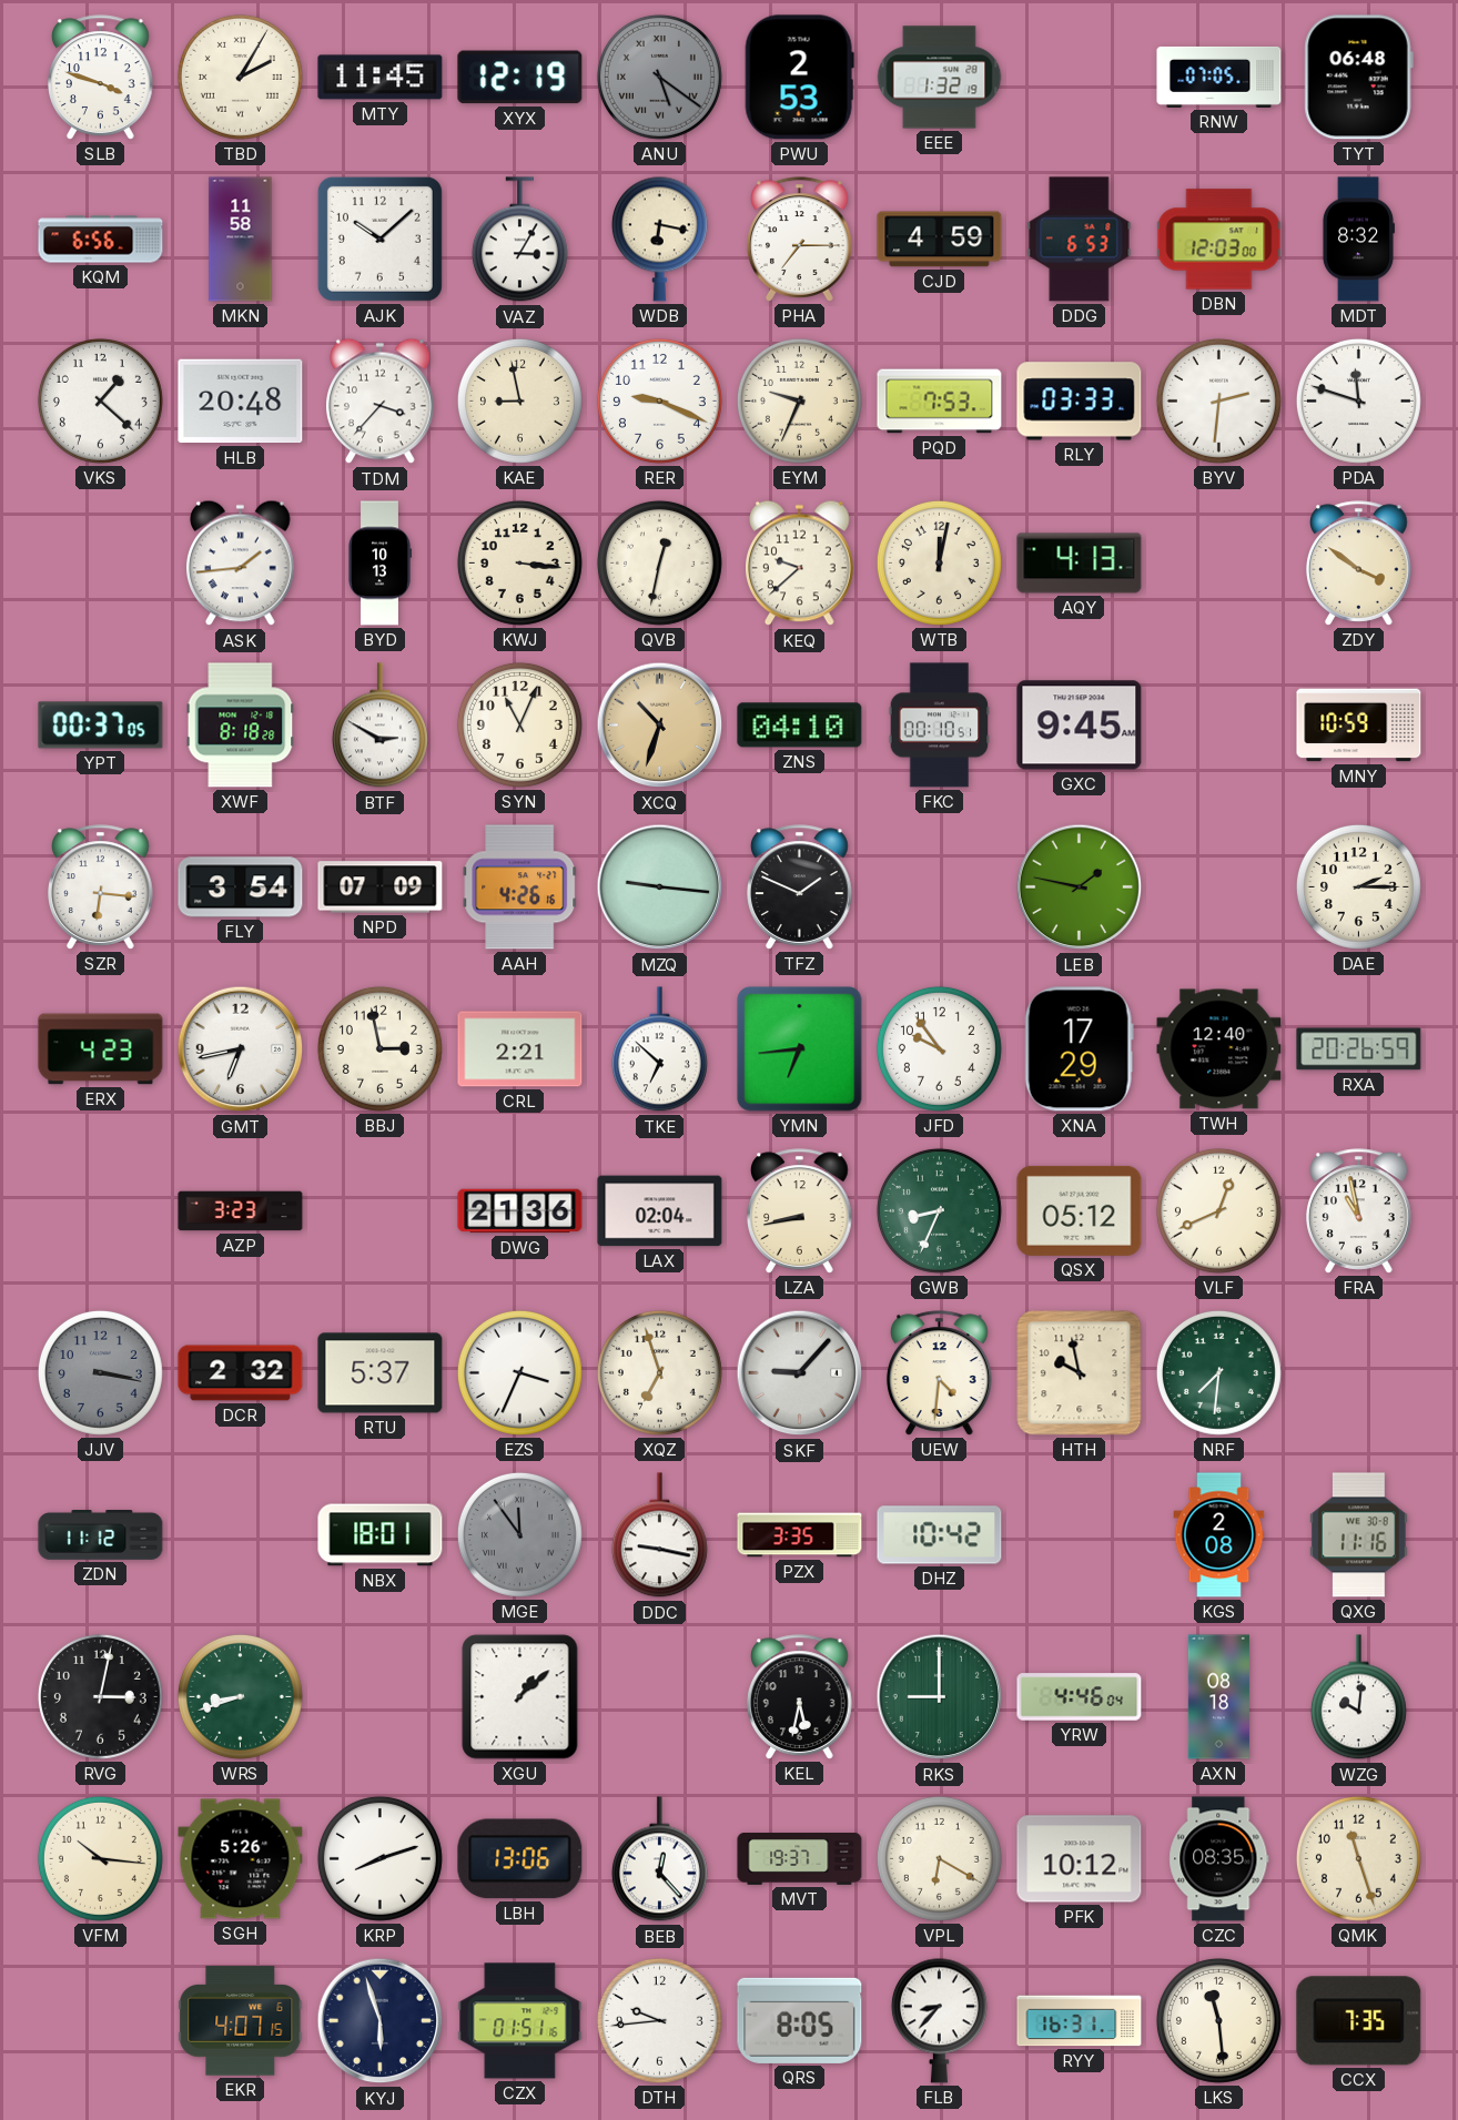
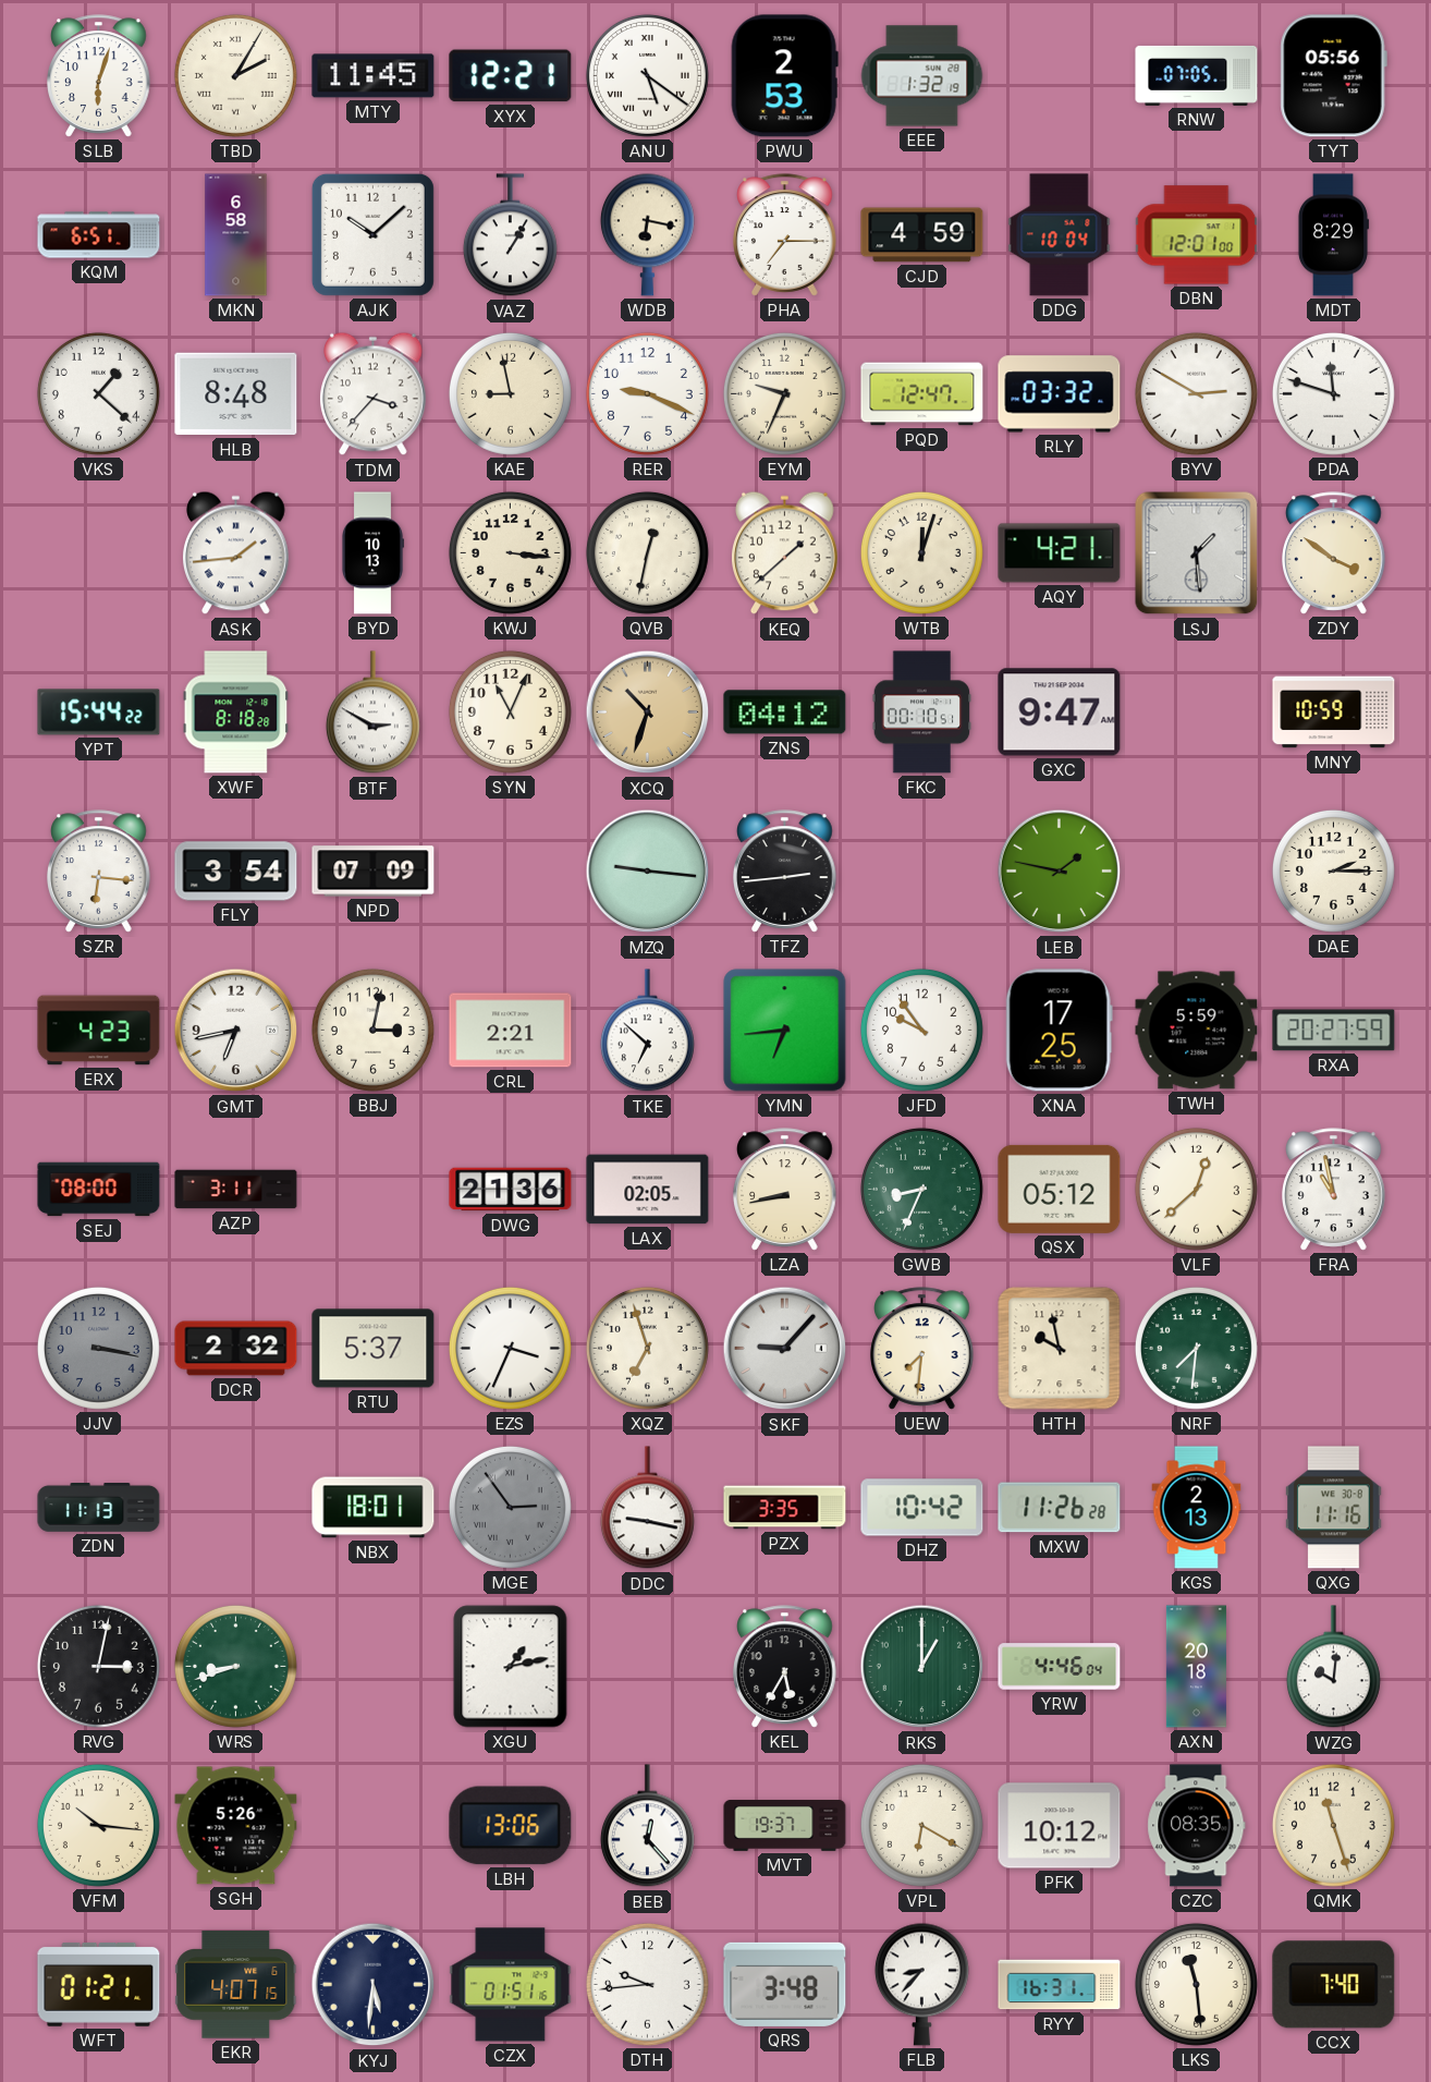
SLB: 3:48 -> 6:03
XYX: 12:19 -> 12:21
ANU dial: grey -> white
TYT: 06:48 -> 05:56
KQM: 6:56 -> 6:51
MKN: 11:58 -> 6:58
VAZ: 3:05 -> 1:05
DDG: 6:53 -> 10:04
DBN: 12:03 -> 12:01
MDT: 8:32 -> 8:29
HLB: 20:48 -> 8:48
PQD: 7:53 -> 12:47
RLY: 03:33 -> 03:32
BYV: 2:31 -> 2:50
KEQ: 9:38 -> 1:38
WTB: 12:02 -> 12:03
AQY: 4:13 -> 4:21
LSJ: none -> 1:29
YPT: 00:37 -> 15:44
ZNS: 04:10 -> 04:12
GXC: 9:45 -> 9:47
AAH: 4:26 -> none
TFZ: 1:49 -> 2:44
BBJ: 2:58 -> 3:02
XNA: 17:29 -> 17:25
TWH: 12:40 -> 5:59
RXA: 20:26 -> 20:27
SEJ: none -> 08:00
AZP: 3:23 -> 3:11
LAX: 02:04 -> 02:05
VLF: 12:41 -> 12:38
UEW: 4:31 -> 7:31
ZDN: 11:12 -> 11:13
MGE: 11:54 -> 2:54
MXW: none -> 11:26
KGS: 2:08 -> 2:13
XGU: 1:08 -> 1:13
KEL: 5:32 -> 5:35
RKS: 9:00 -> 1:00
AXN: 08:18 -> 20:18
KRP: 8:12 -> none
WFT: none -> 01:21
KYJ: 5:57 -> 5:31
QRS: 8:05 -> 3:48
CCX: 7:35 -> 7:40
